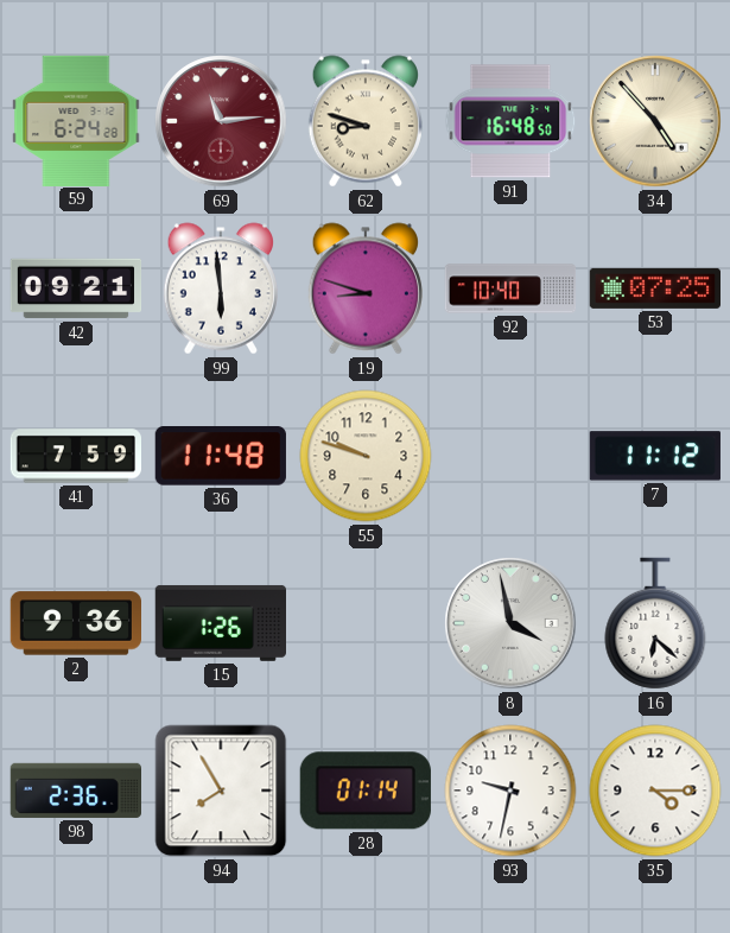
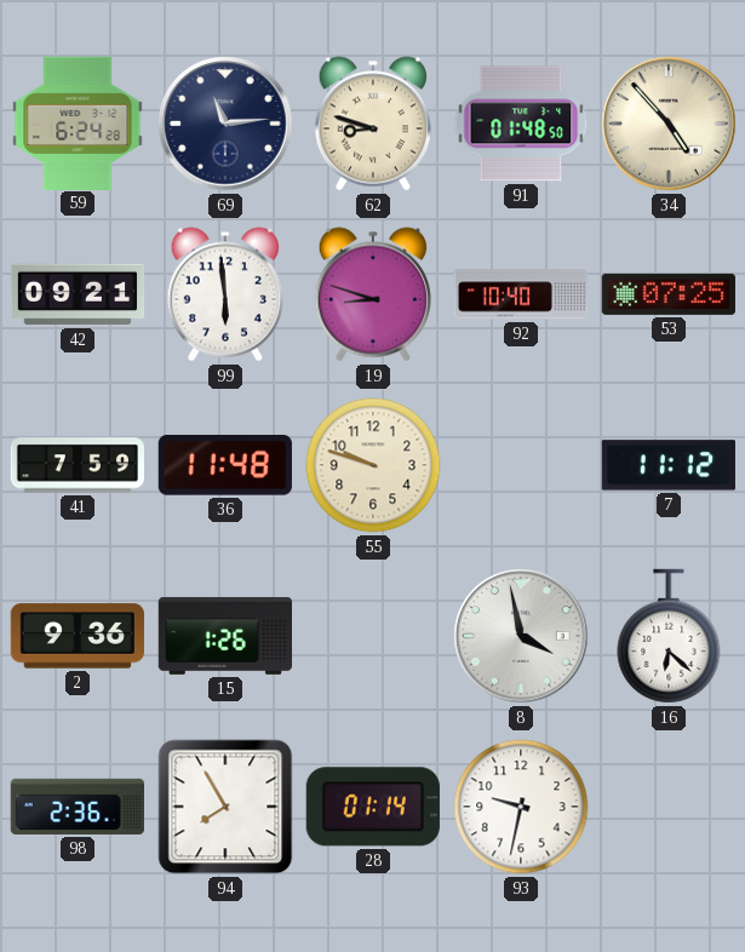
69 dial: burgundy -> navy
91: 16:48 -> 01:48
35: 4:15 -> none
